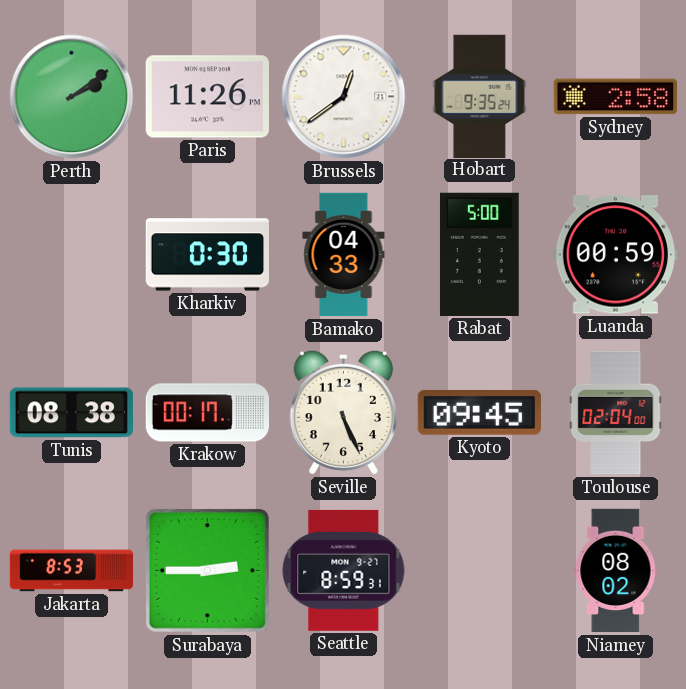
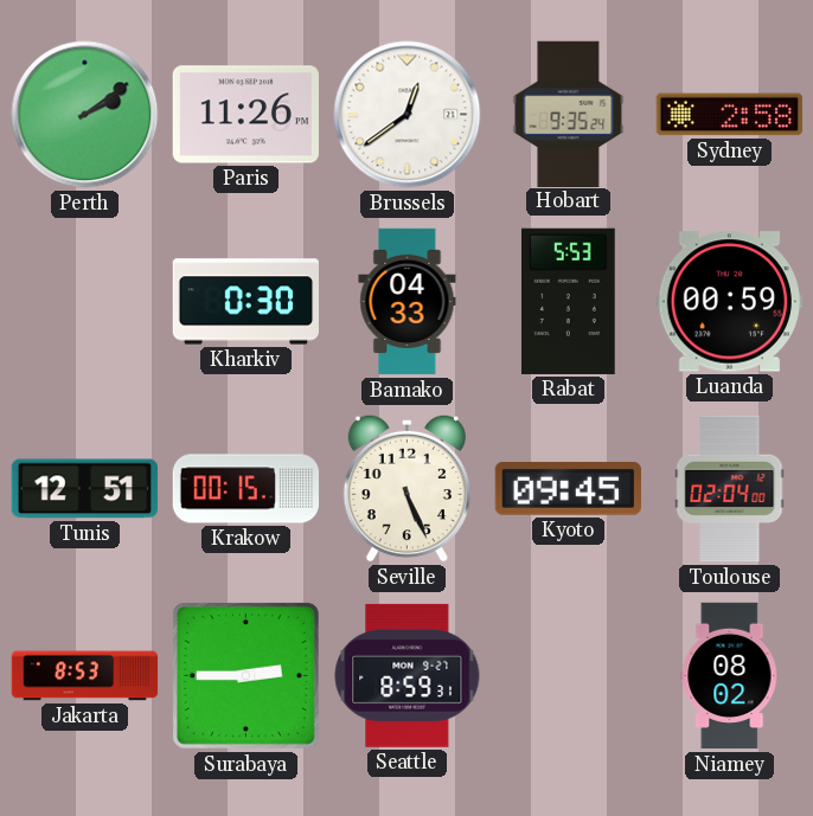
Rabat: 5:00 -> 5:53
Tunis: 08:38 -> 12:51
Krakow: 00:17 -> 00:15
